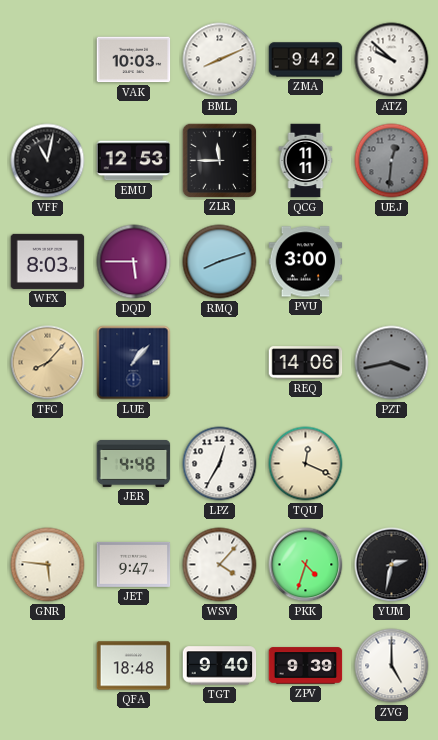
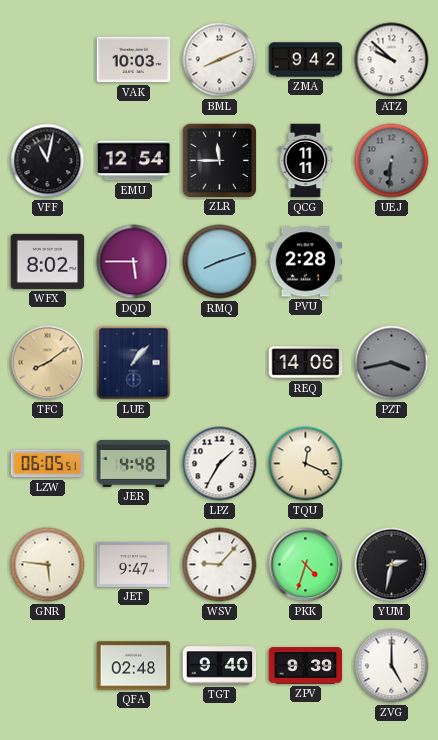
EMU: 12:53 -> 12:54
UEJ: 12:31 -> 6:31
WFX: 8:03 -> 8:02
PVU: 3:00 -> 2:28
TFC: 8:07 -> 8:09
LZW: none -> 06:05
LPZ: 12:35 -> 1:35
WSV: 4:07 -> 9:07
QFA: 18:48 -> 02:48
